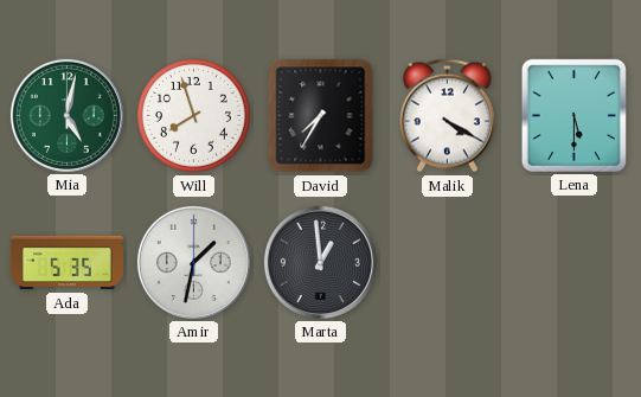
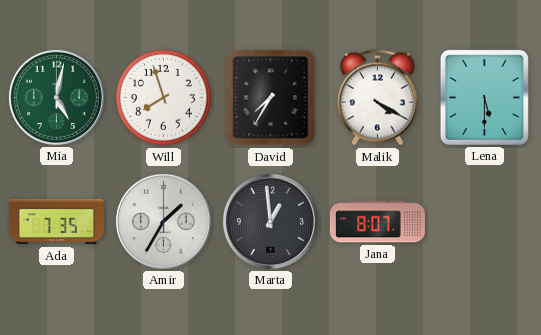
Ada: 5:35 -> 7:35
Amir: 1:32 -> 1:35
Jana: none -> 8:07
